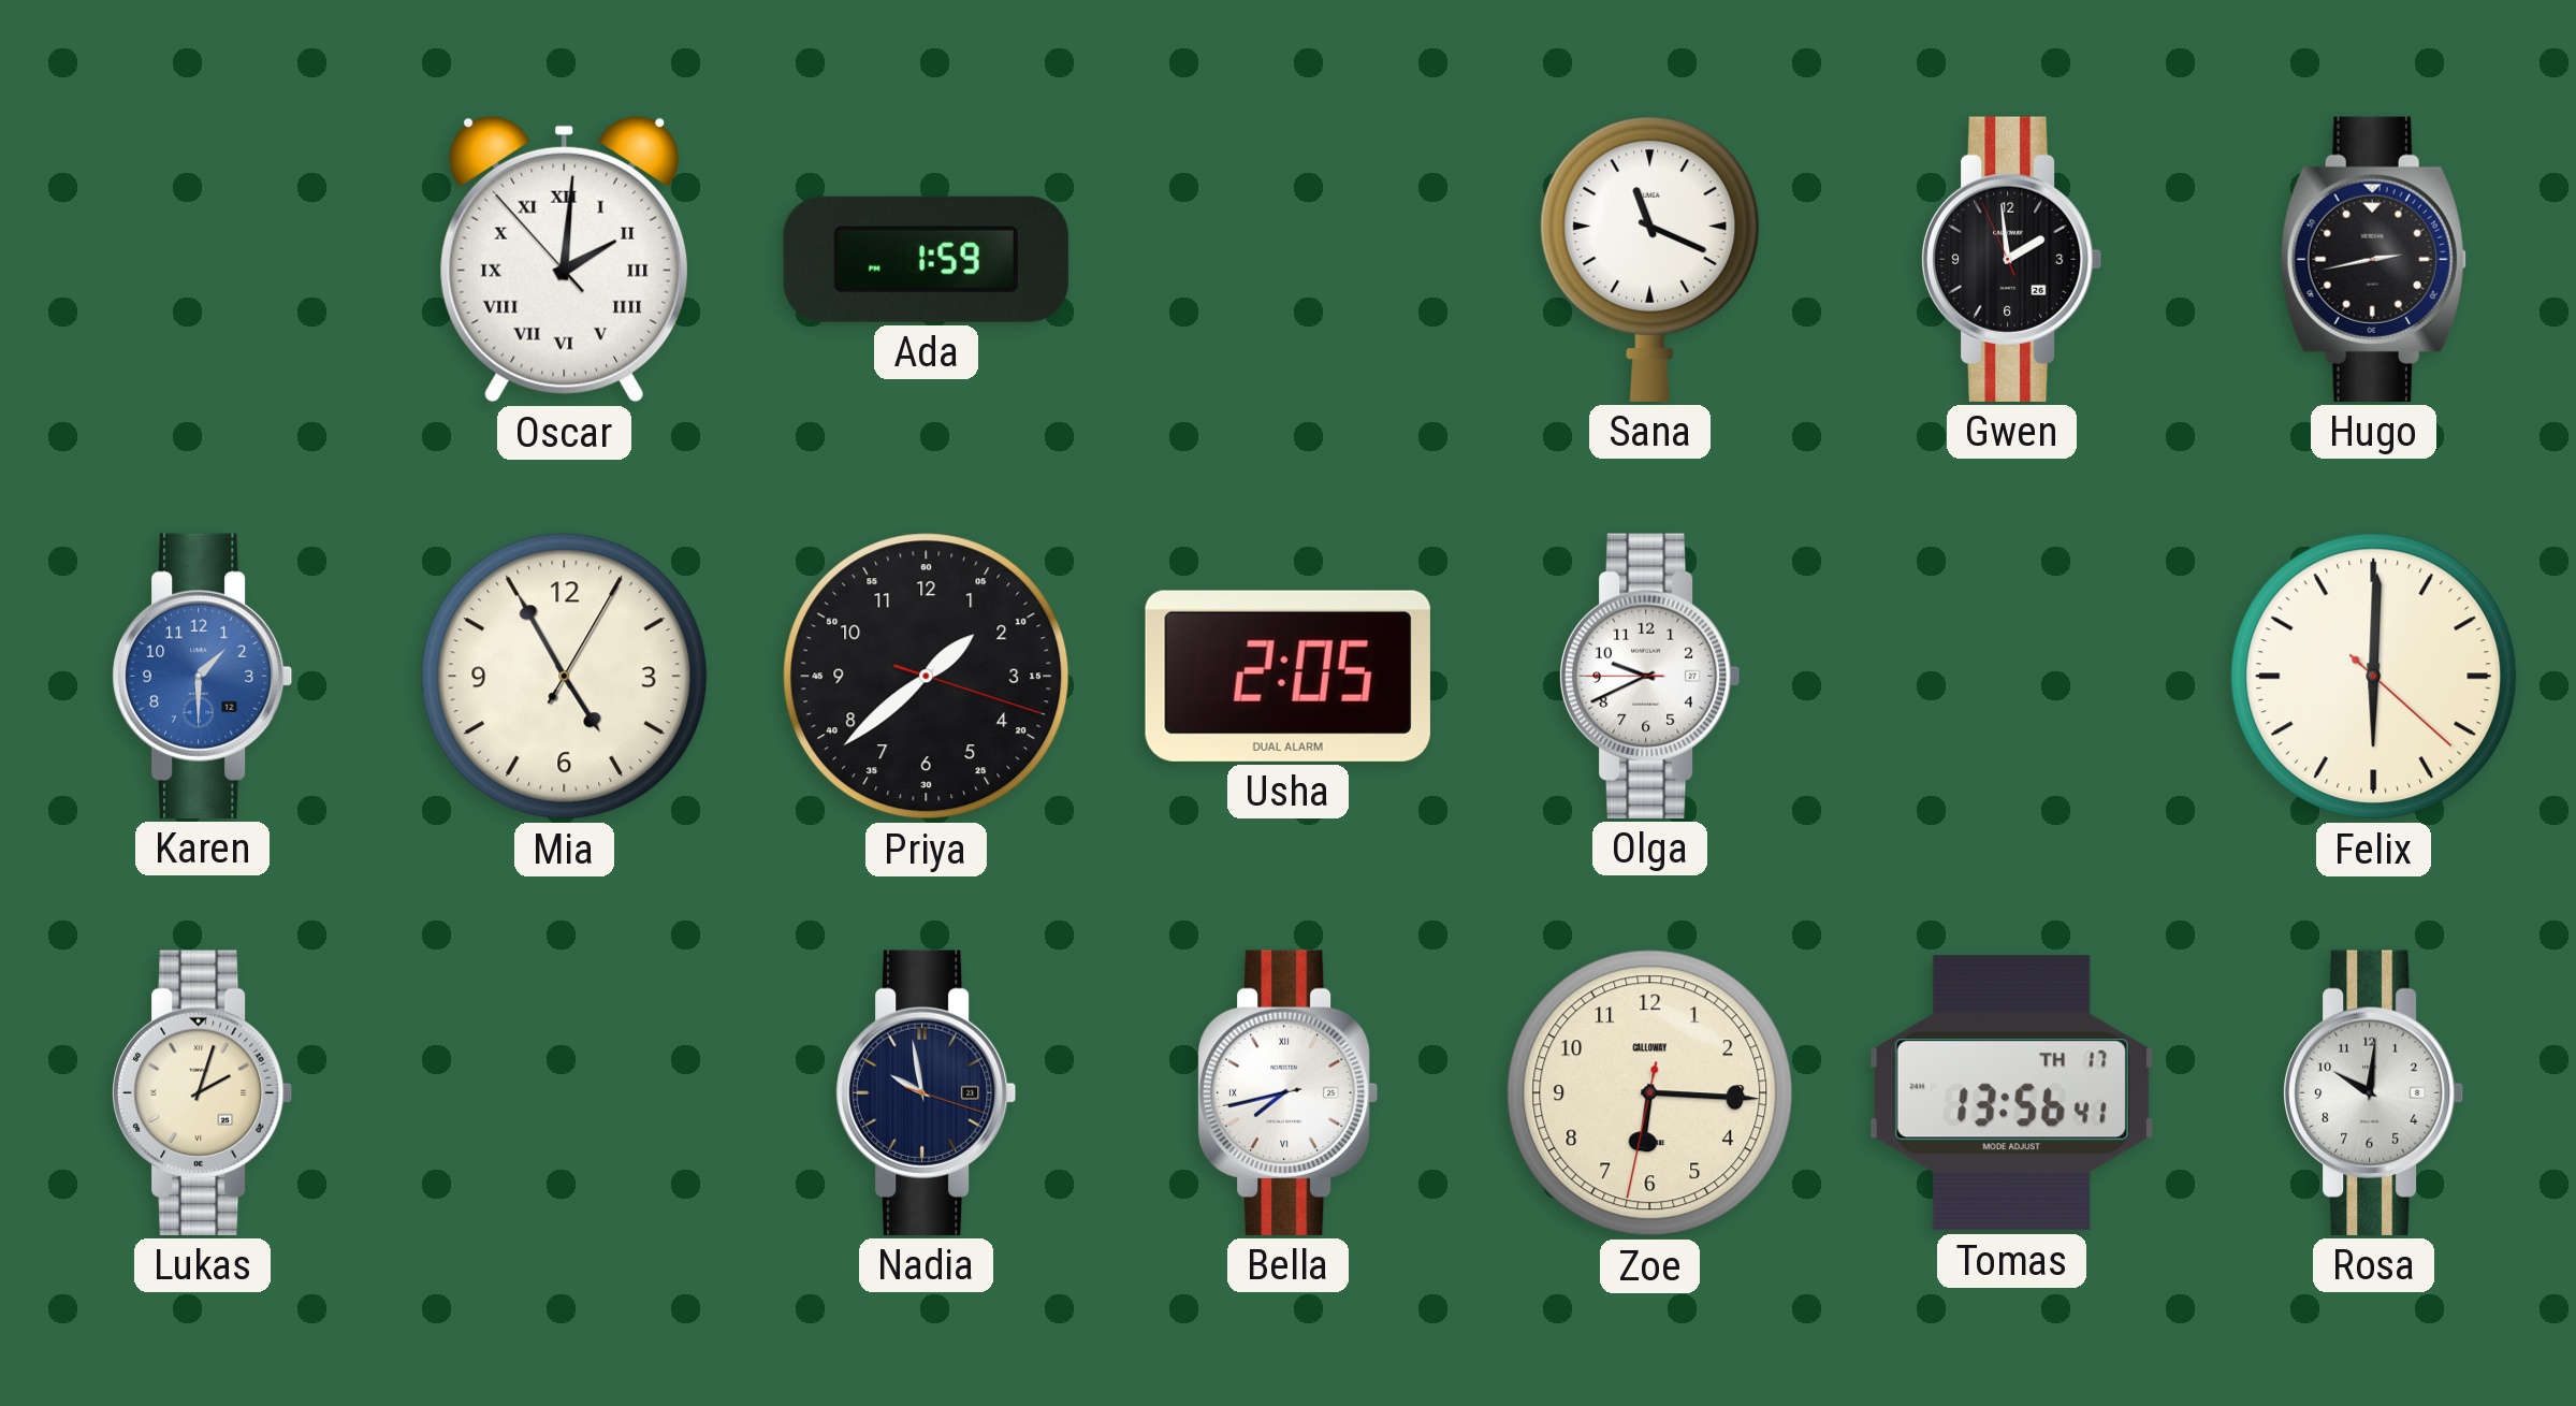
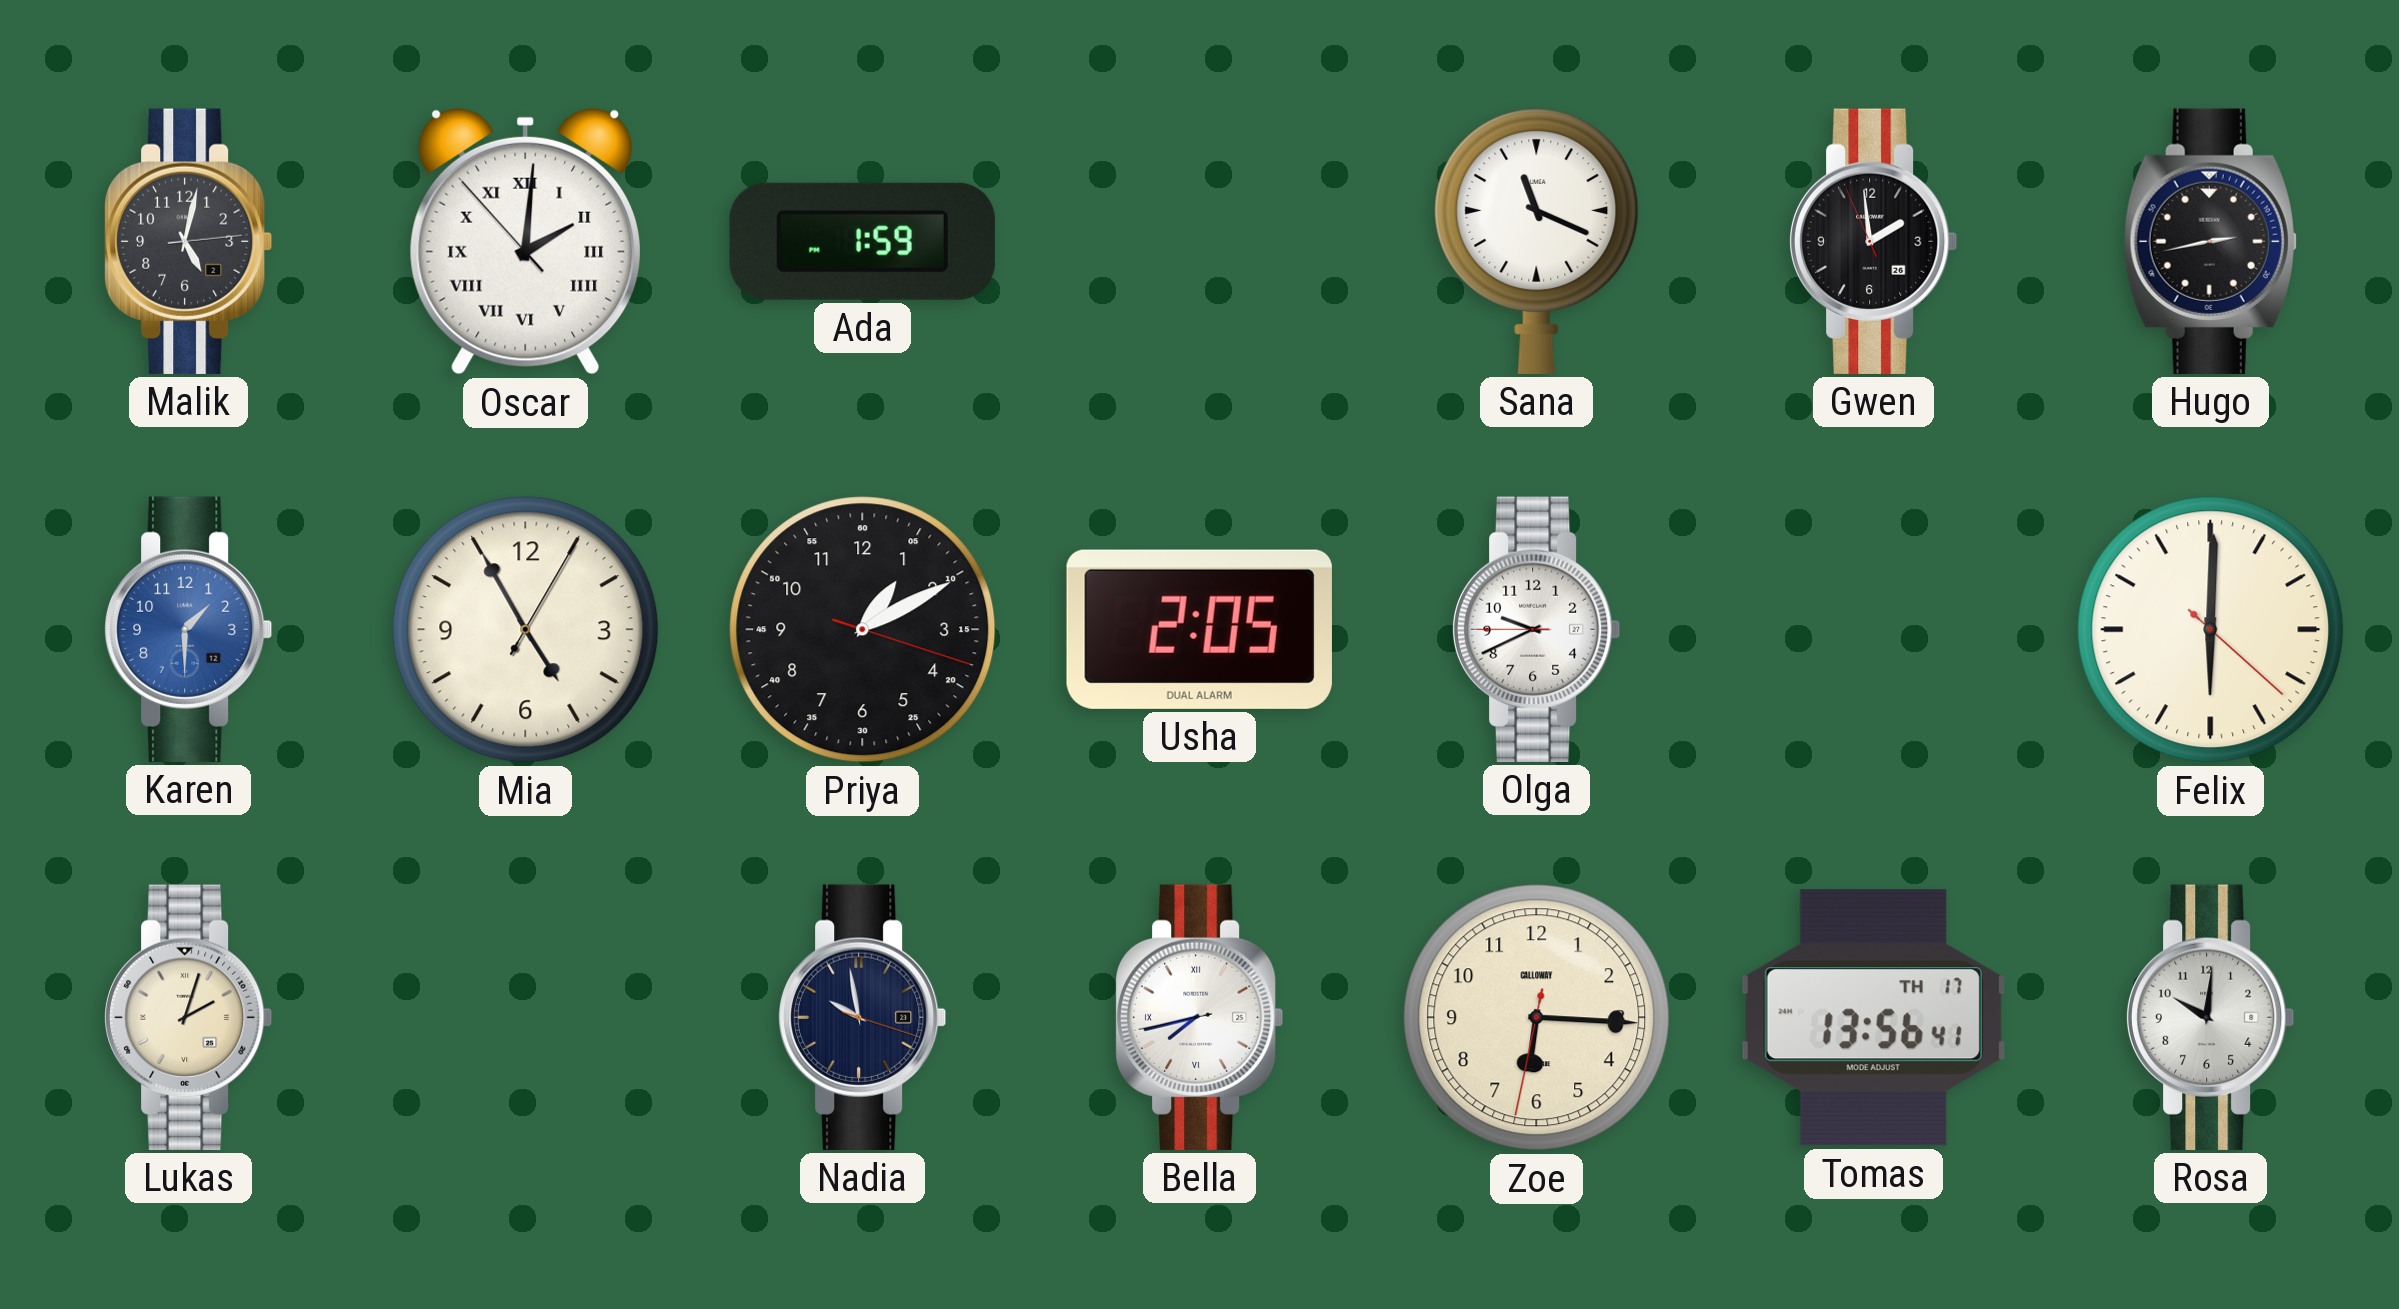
Malik: none -> 5:02
Priya: 1:38 -> 1:10
